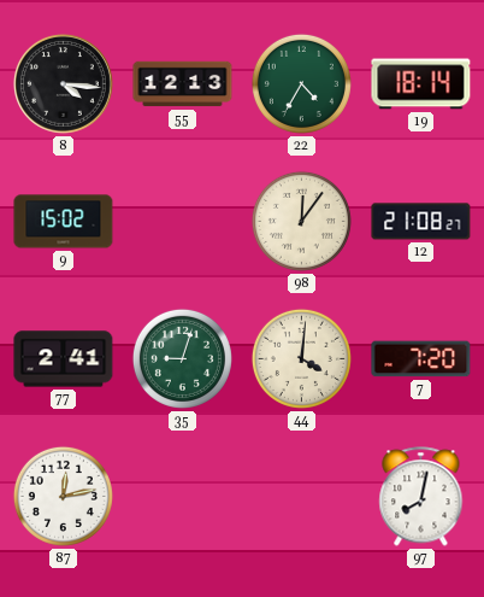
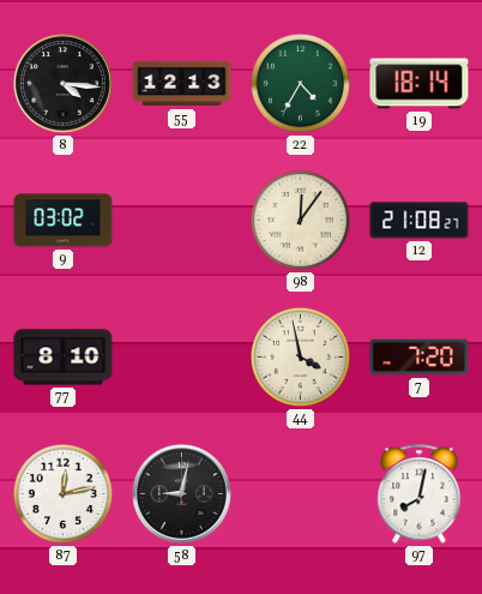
9: 15:02 -> 03:02
77: 2:41 -> 8:10
35: 9:03 -> none
44: 4:01 -> 3:58
58: none -> 9:02
